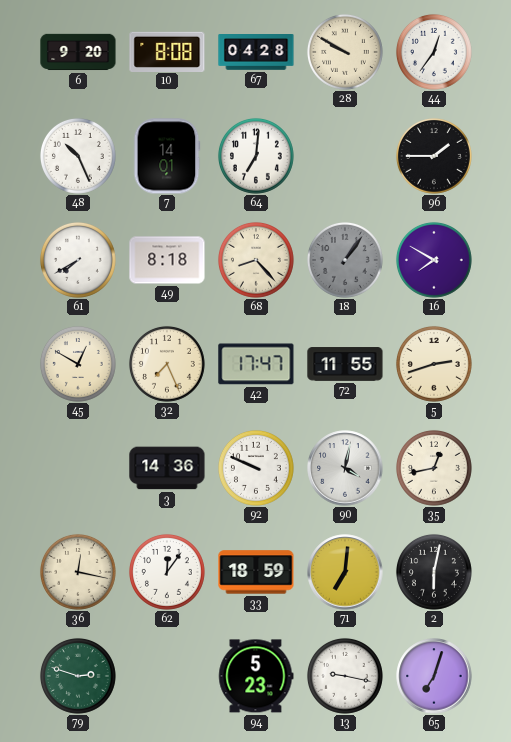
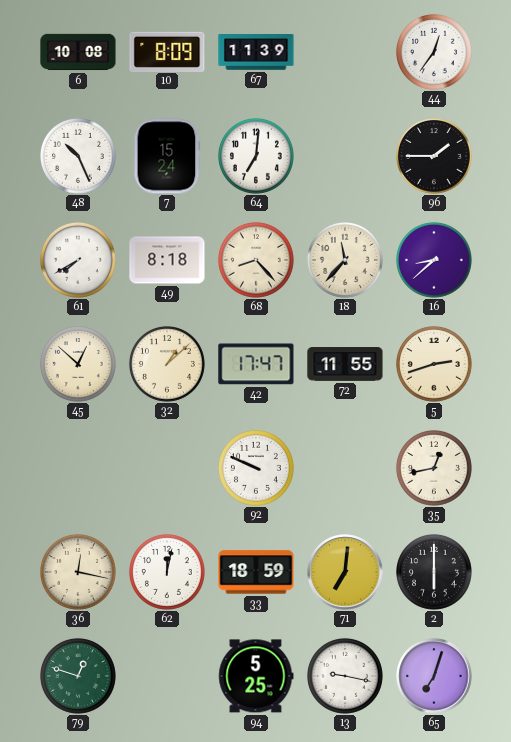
6: 9:20 -> 10:08
10: 8:08 -> 8:09
67: 04:28 -> 11:39
28: 9:50 -> none
7: 14:01 -> 15:24
18: 1:06 -> 11:37
18 dial: grey -> cream
16: 7:50 -> 8:38
45: 12:50 -> 12:52
32: 7:26 -> 1:08
3: 14:36 -> none
90: 4:02 -> none
62: 12:06 -> 12:02
2: 6:02 -> 6:00
79: 2:48 -> 12:48
94: 5:23 -> 5:25
